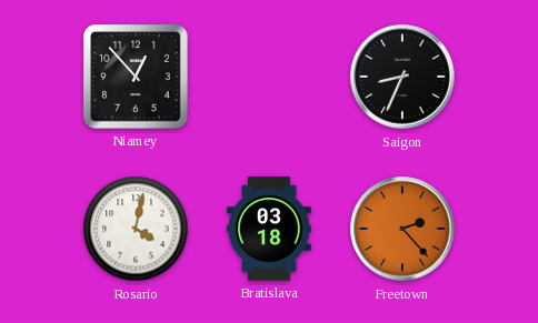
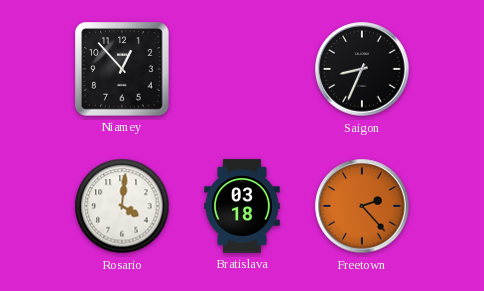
Rosario: 4:02 -> 4:01
